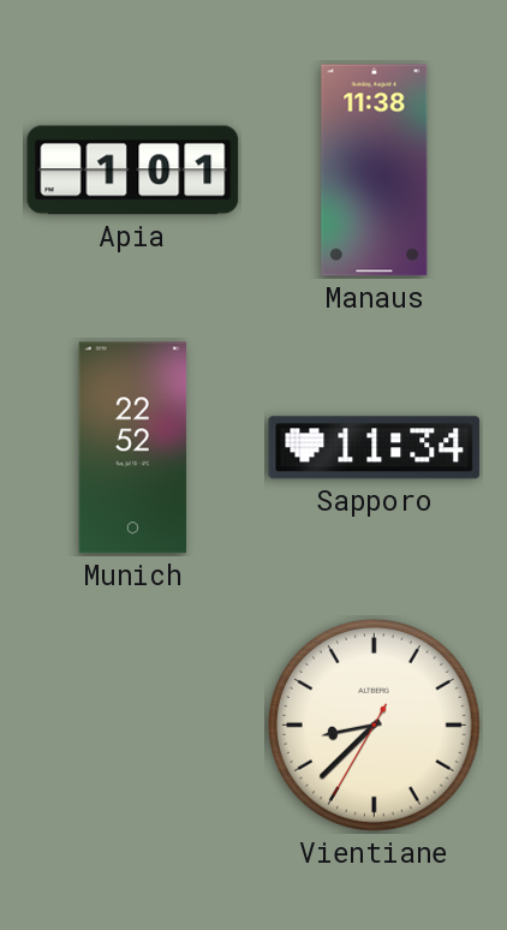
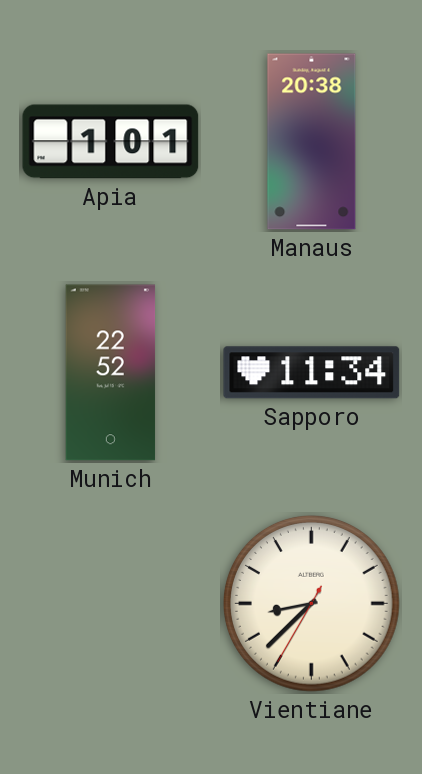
Manaus: 11:38 -> 20:38
